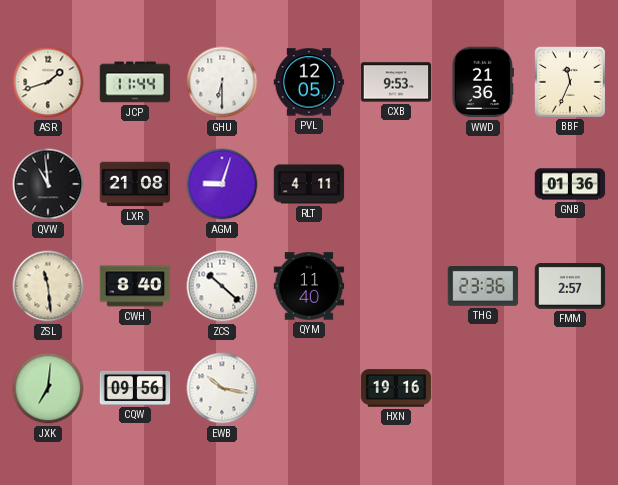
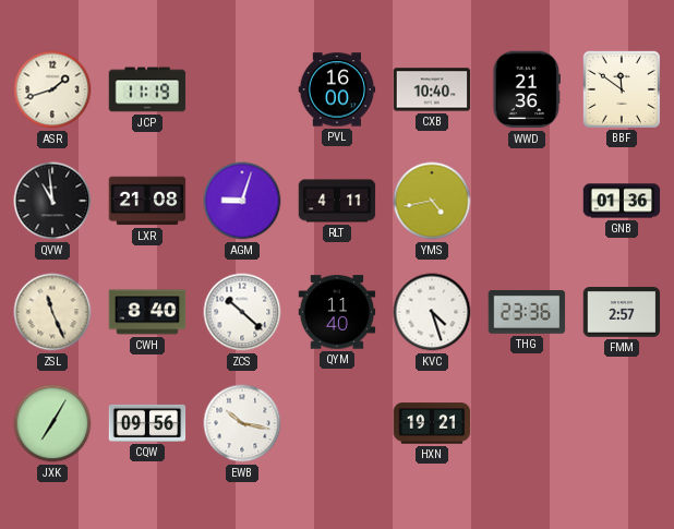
JCP: 11:44 -> 11:19
GHU: 6:30 -> none
PVL: 12:05 -> 16:00
CXB: 9:53 -> 10:40
BBF: 11:34 -> 11:51
YMS: none -> 4:43
ZSL: 11:29 -> 11:26
KVC: none -> 4:27
JXK: 7:01 -> 7:05
HXN: 19:16 -> 19:21
